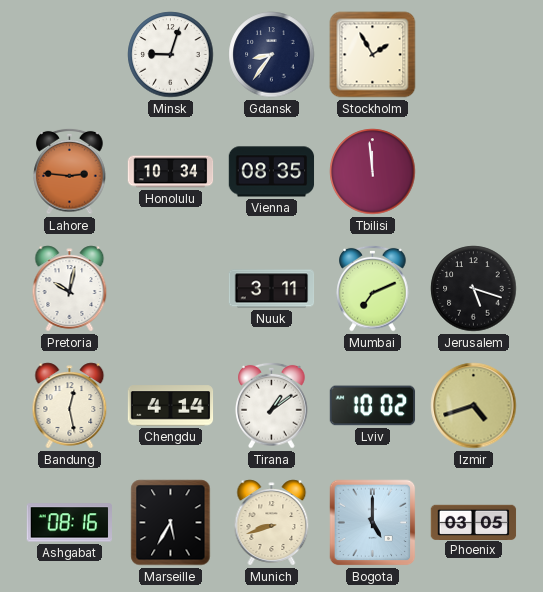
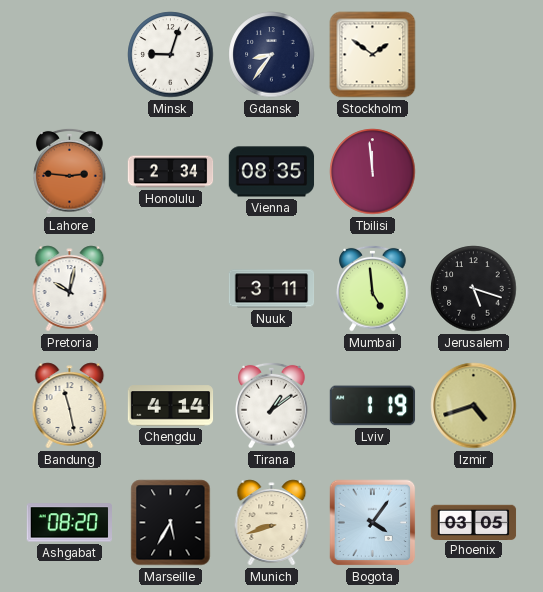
Stockholm: 1:55 -> 1:51
Honolulu: 10:34 -> 2:34
Mumbai: 7:11 -> 4:59
Bandung: 12:28 -> 11:28
Lviv: 10:02 -> 1:19
Ashgabat: 08:16 -> 08:20
Bogota: 5:00 -> 4:06
